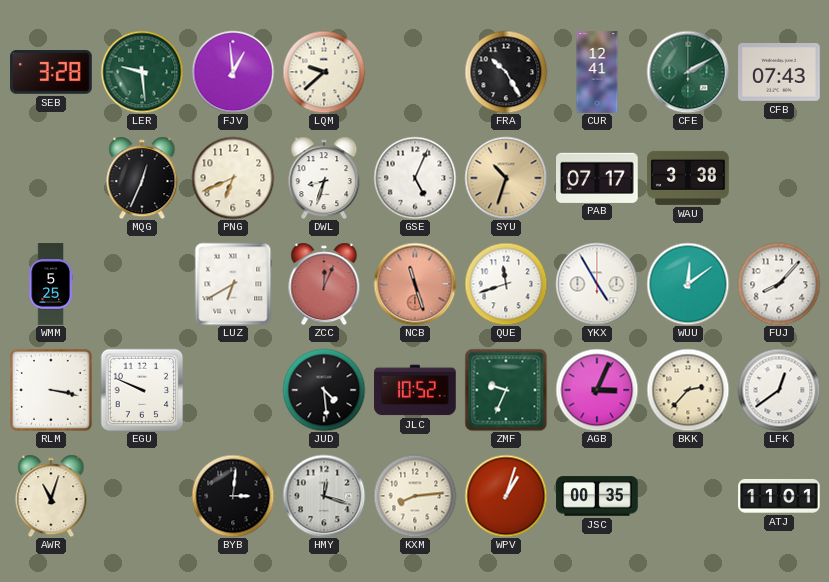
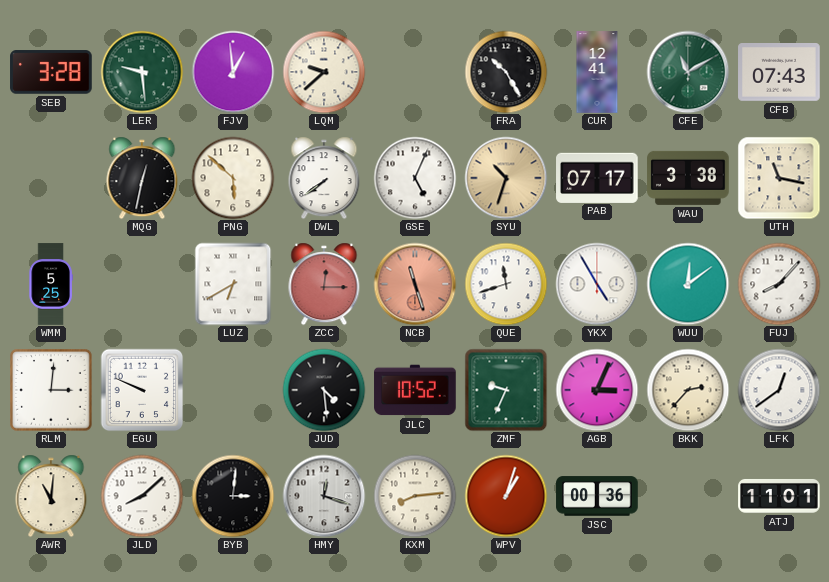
CFE: 2:10 -> 11:10
MQG: 12:34 -> 12:32
PNG: 6:41 -> 5:52
DWL: 8:33 -> 7:39
UTH: none -> 11:17
ZCC: 12:04 -> 12:15
RLM: 3:17 -> 3:01
AWR: 11:03 -> 11:01
JLD: none -> 8:08
JSC: 00:35 -> 00:36
